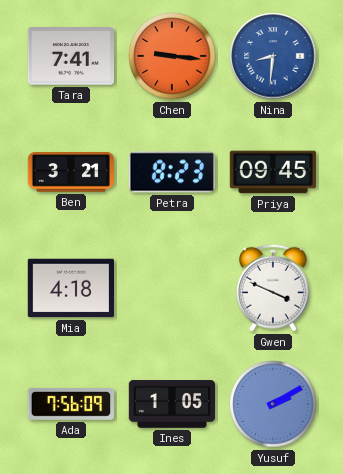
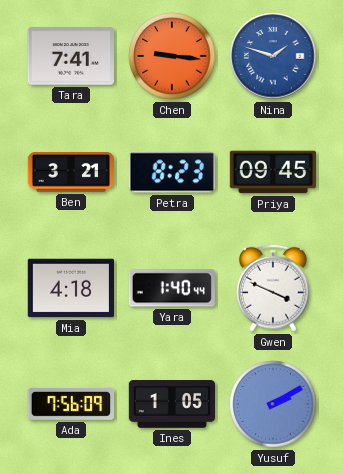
Nina: 8:31 -> 1:48
Yara: none -> 1:40
